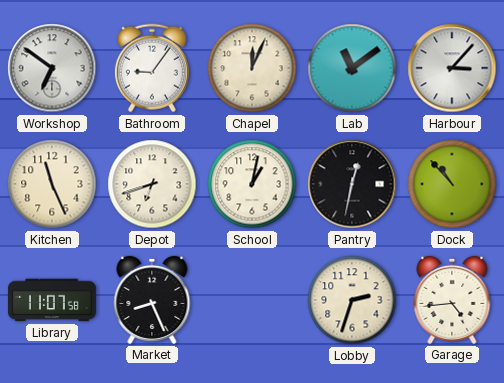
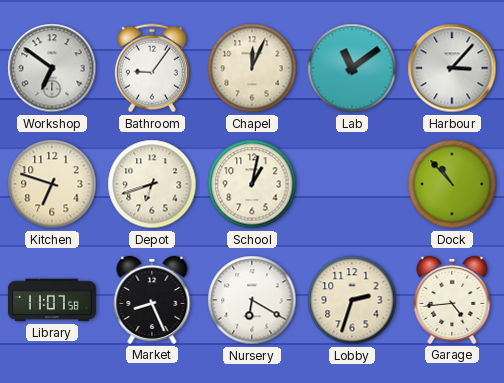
Kitchen: 11:26 -> 6:48
Pantry: 12:32 -> none
Nursery: none -> 6:20
